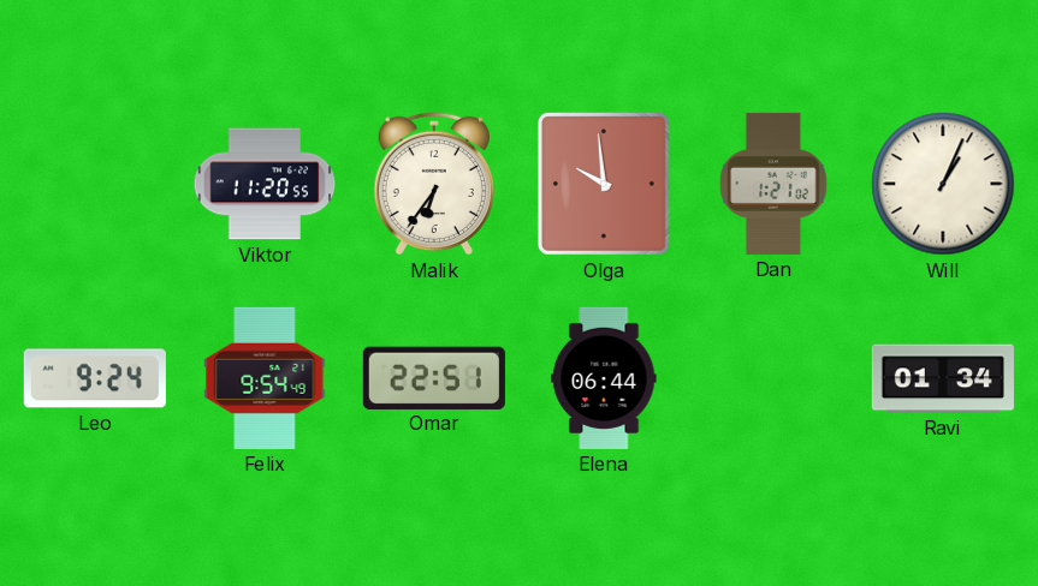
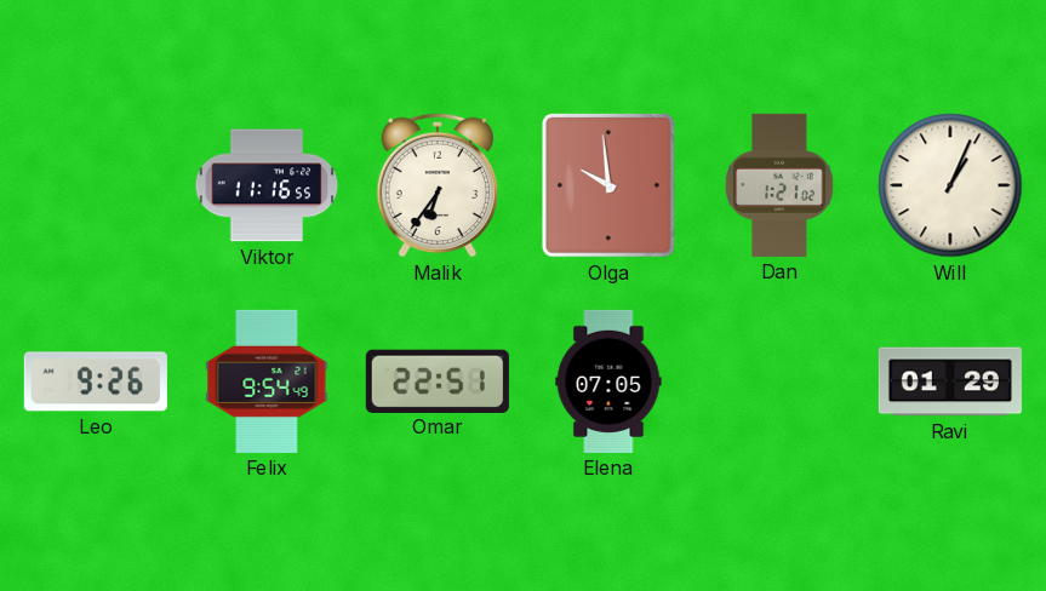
Viktor: 11:20 -> 11:16
Leo: 9:24 -> 9:26
Elena: 06:44 -> 07:05
Ravi: 01:34 -> 01:29
